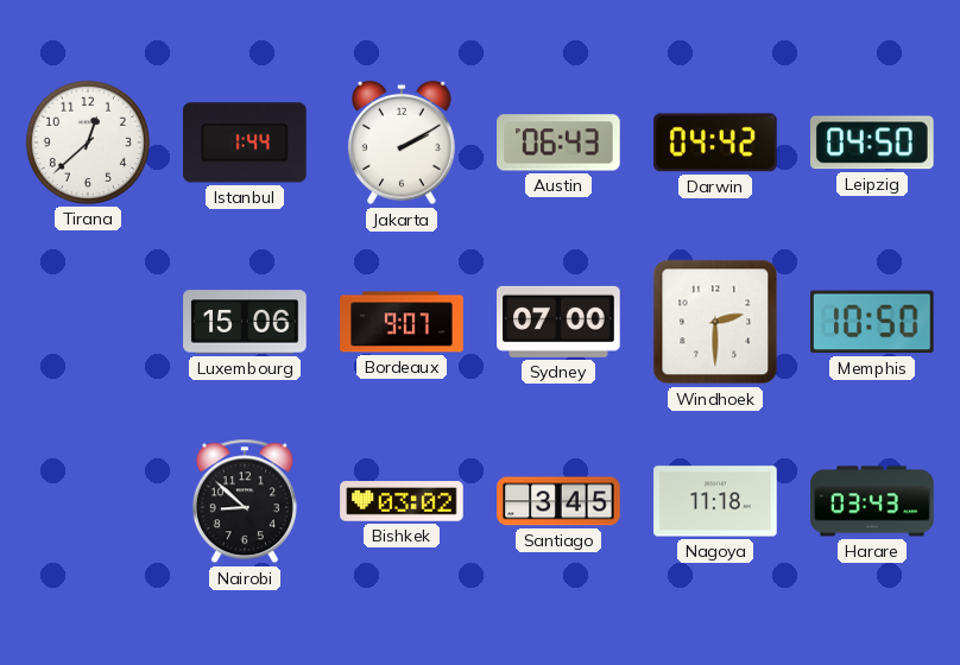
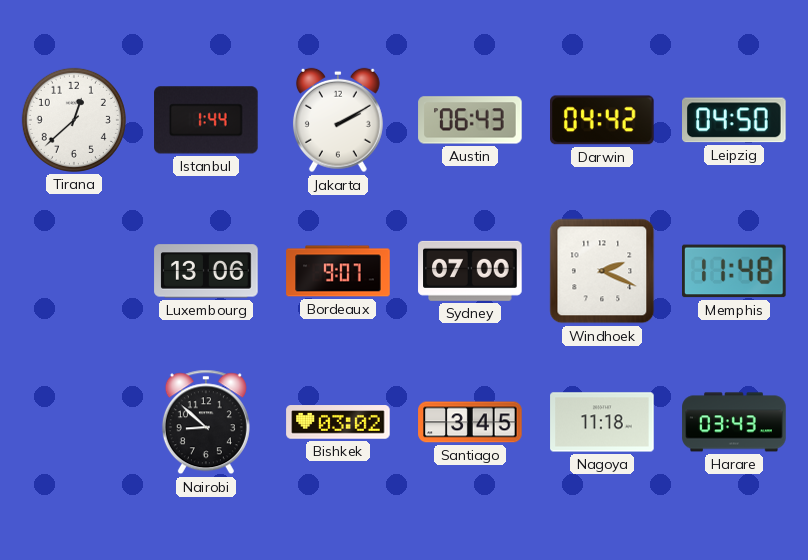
Luxembourg: 15:06 -> 13:06
Windhoek: 2:30 -> 2:19
Memphis: 10:50 -> 11:48
